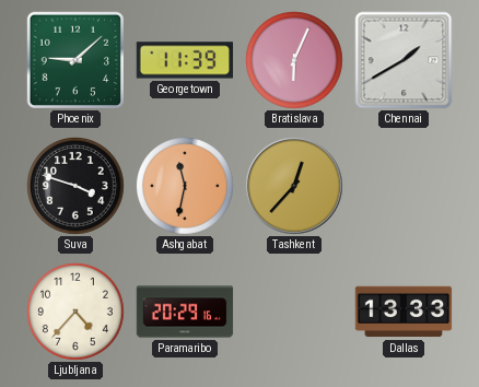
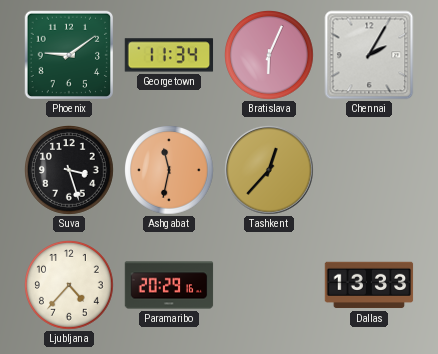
Phoenix: 9:08 -> 9:09
Georgetown: 11:39 -> 11:34
Chennai: 1:40 -> 2:05
Suva: 3:48 -> 3:27
